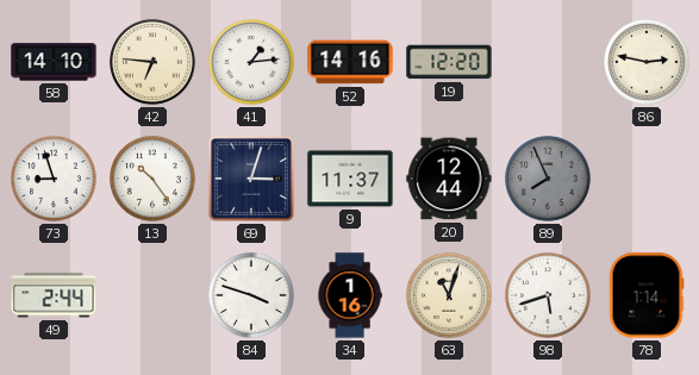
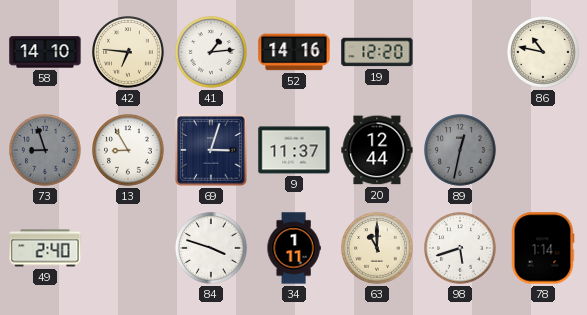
86: 2:47 -> 10:47
73 dial: white -> grey
13: 10:24 -> 8:55
89: 7:56 -> 12:32
49: 2:44 -> 2:40
34: 1:16 -> 1:11
63: 11:03 -> 11:00
